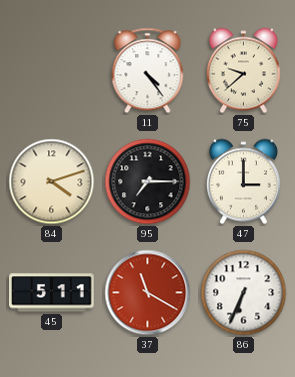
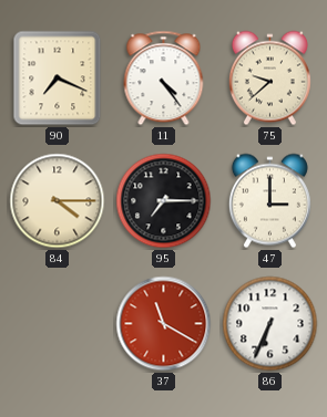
90: none -> 7:19
84: 4:12 -> 4:15
45: 5:11 -> none
